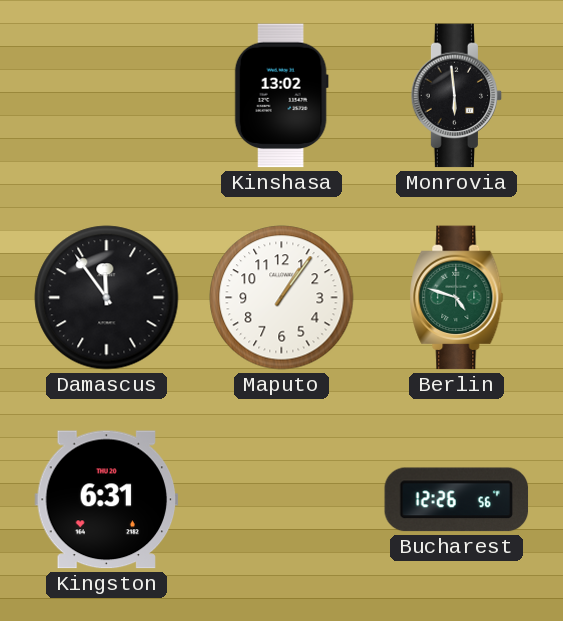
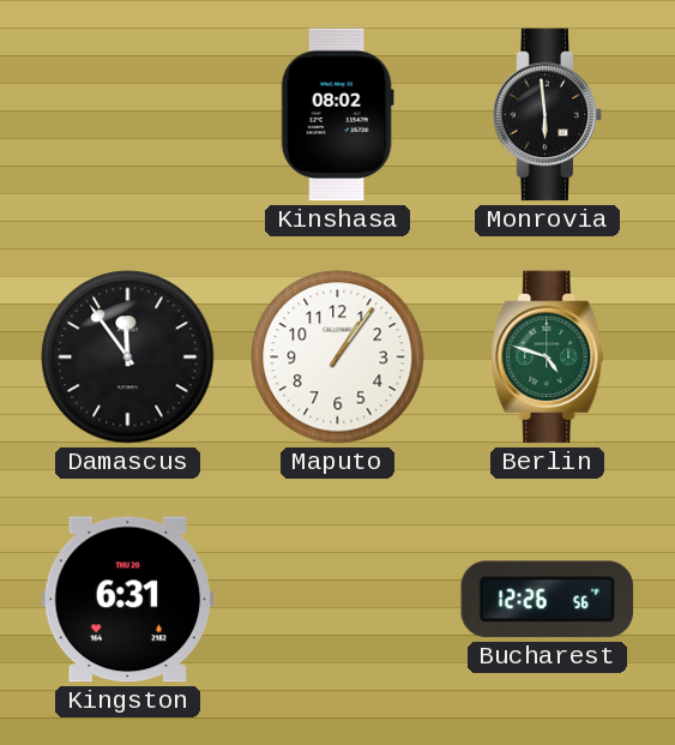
Kinshasa: 13:02 -> 08:02
